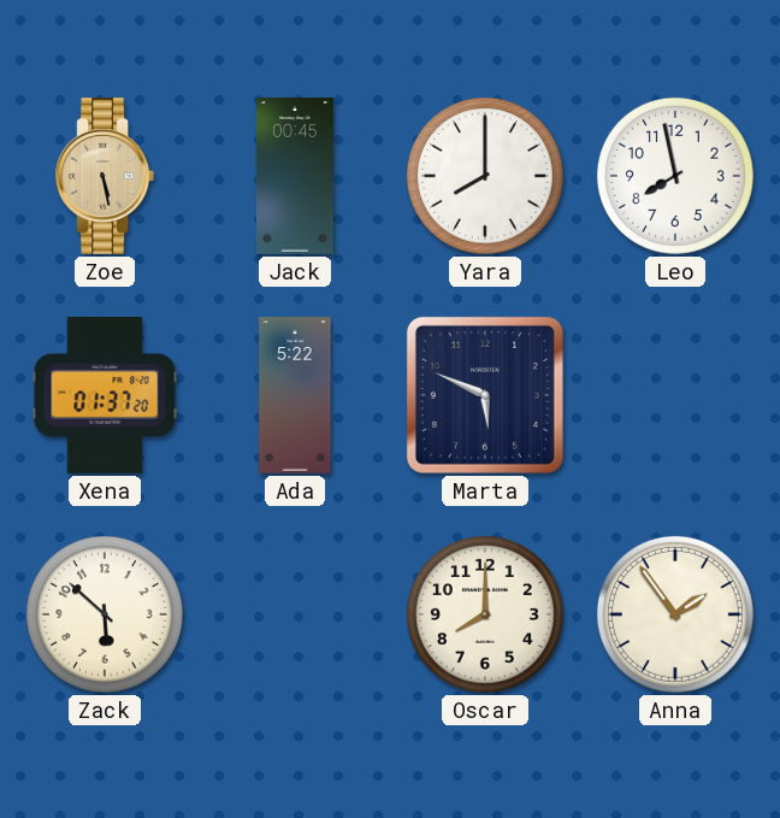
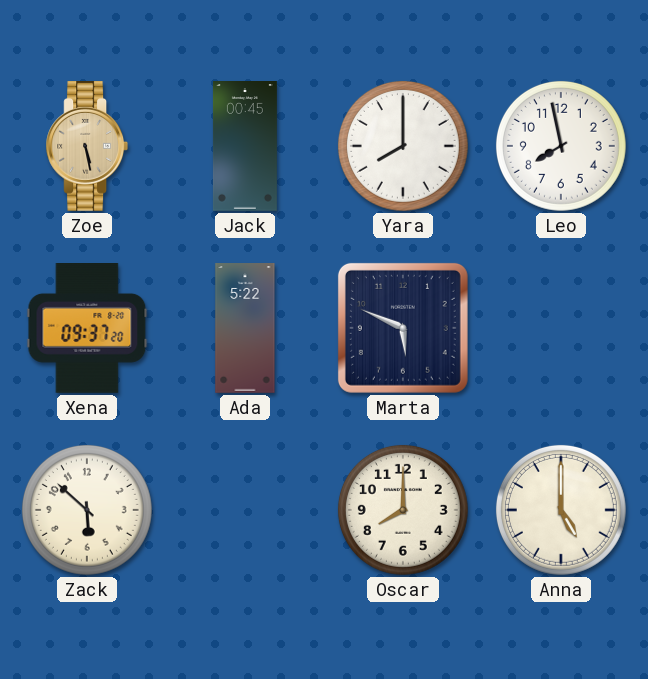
Xena: 01:37 -> 09:37
Anna: 1:54 -> 5:00
